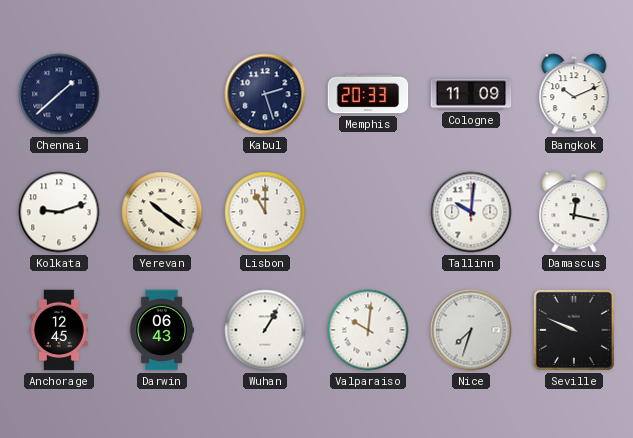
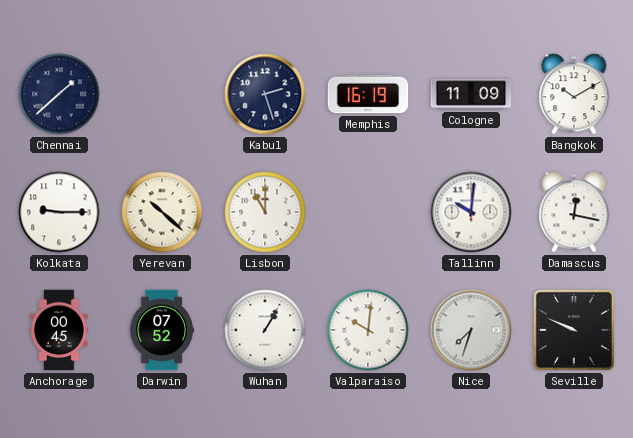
Memphis: 20:33 -> 16:19
Bangkok: 10:11 -> 10:10
Kolkata: 9:12 -> 9:15
Yerevan: 10:21 -> 10:22
Anchorage: 12:45 -> 00:45
Darwin: 06:43 -> 07:52
